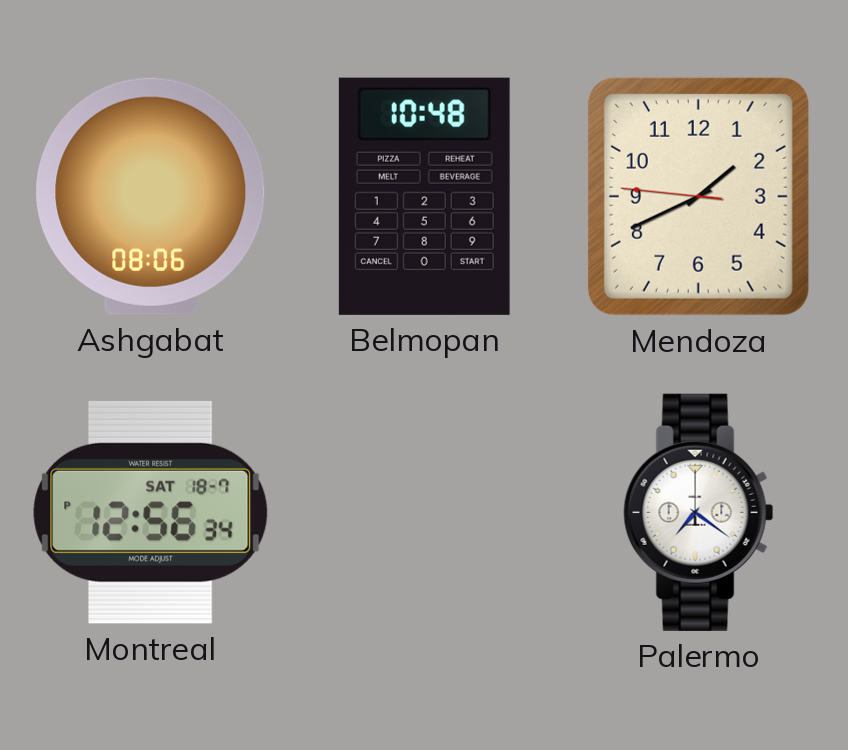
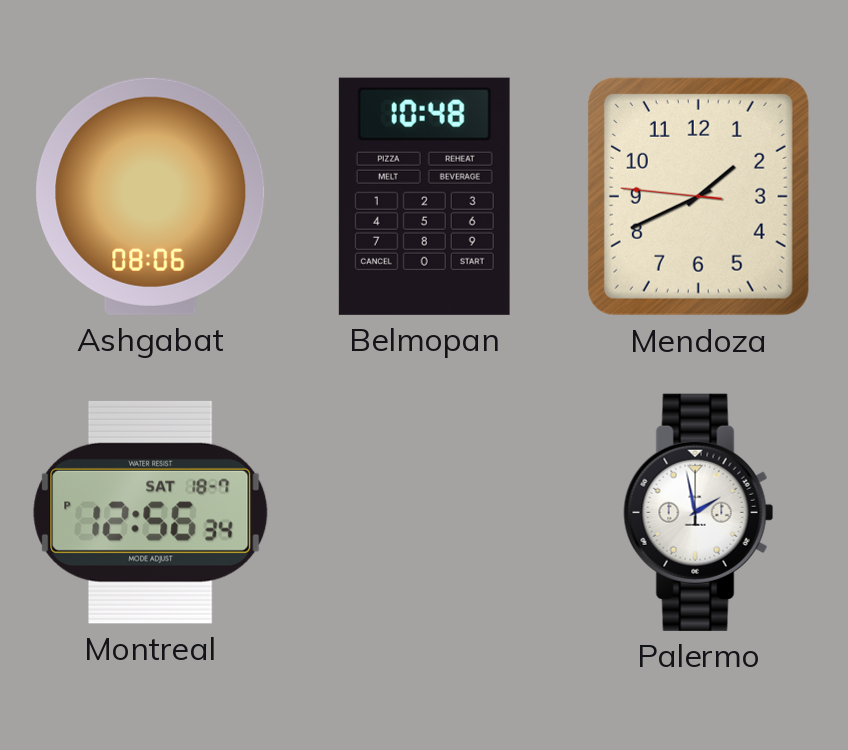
Palermo: 7:21 -> 1:58
